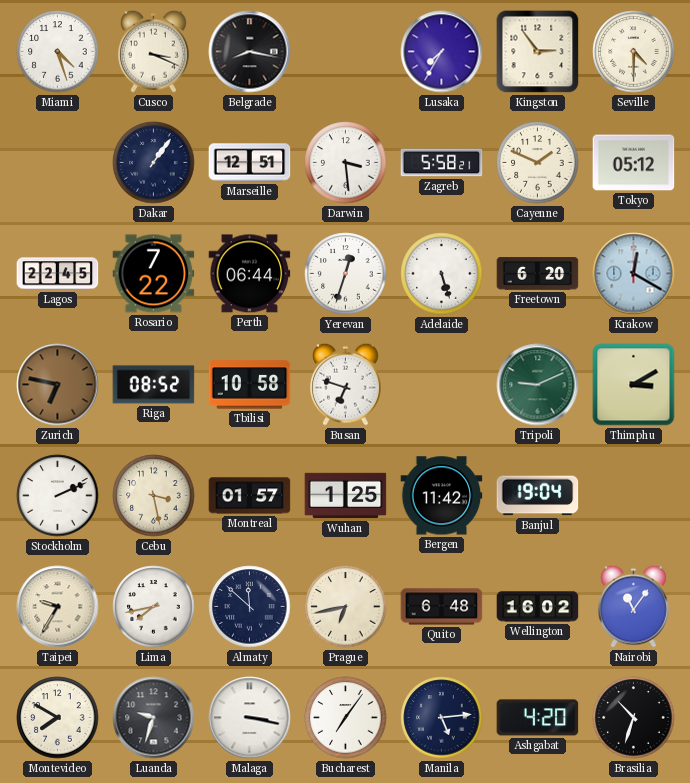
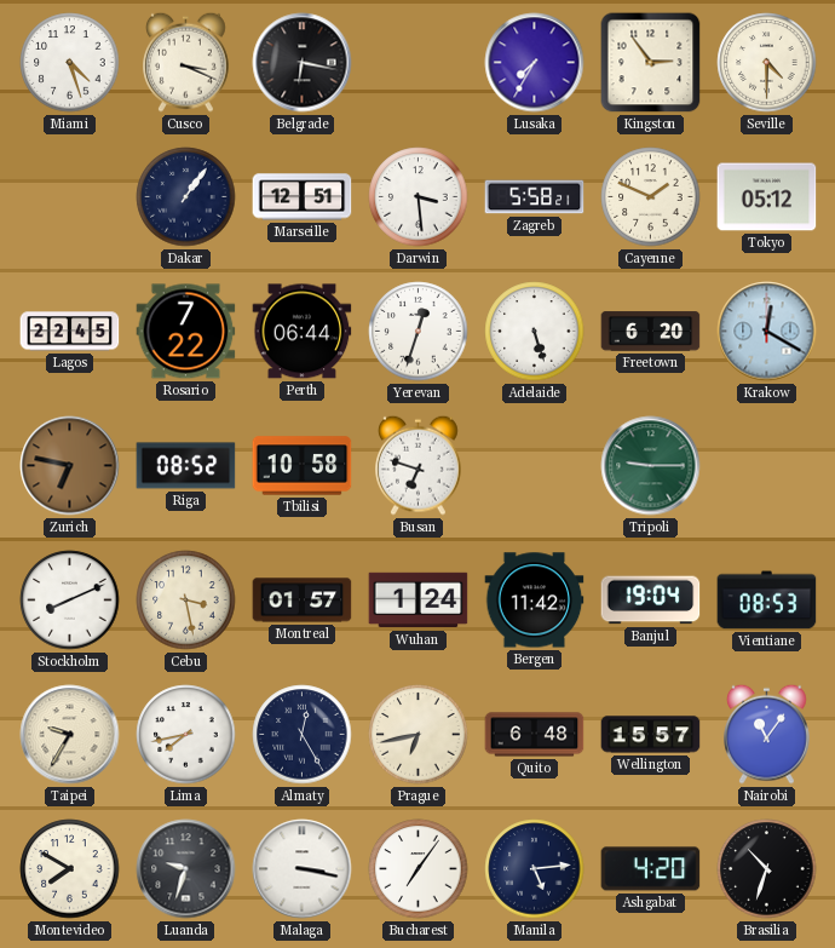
Belgrade: 8:17 -> 6:17
Tripoli: 9:11 -> 9:15
Thimphu: 3:10 -> none
Stockholm: 2:11 -> 8:11
Wuhan: 1:25 -> 1:24
Vientiane: none -> 08:53
Almaty: 11:52 -> 12:25
Wellington: 16:02 -> 15:57
